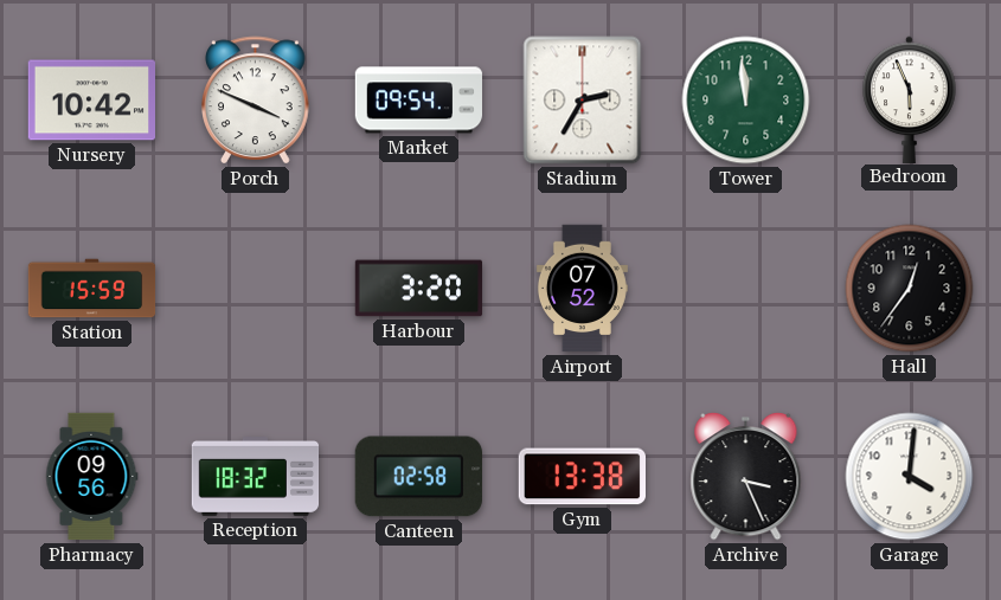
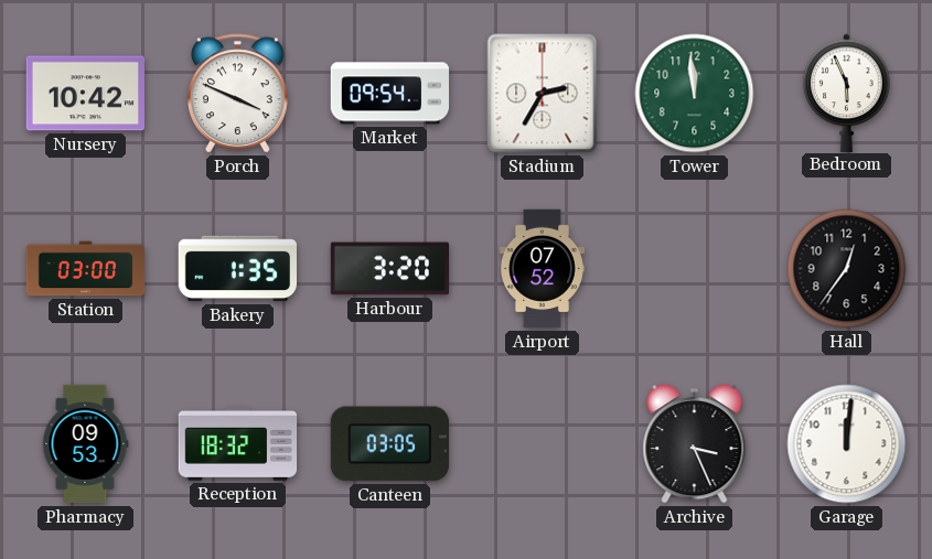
Station: 15:59 -> 03:00
Bakery: none -> 1:35
Pharmacy: 09:56 -> 09:53
Canteen: 02:58 -> 03:05
Gym: 13:38 -> none
Garage: 4:01 -> 12:01
